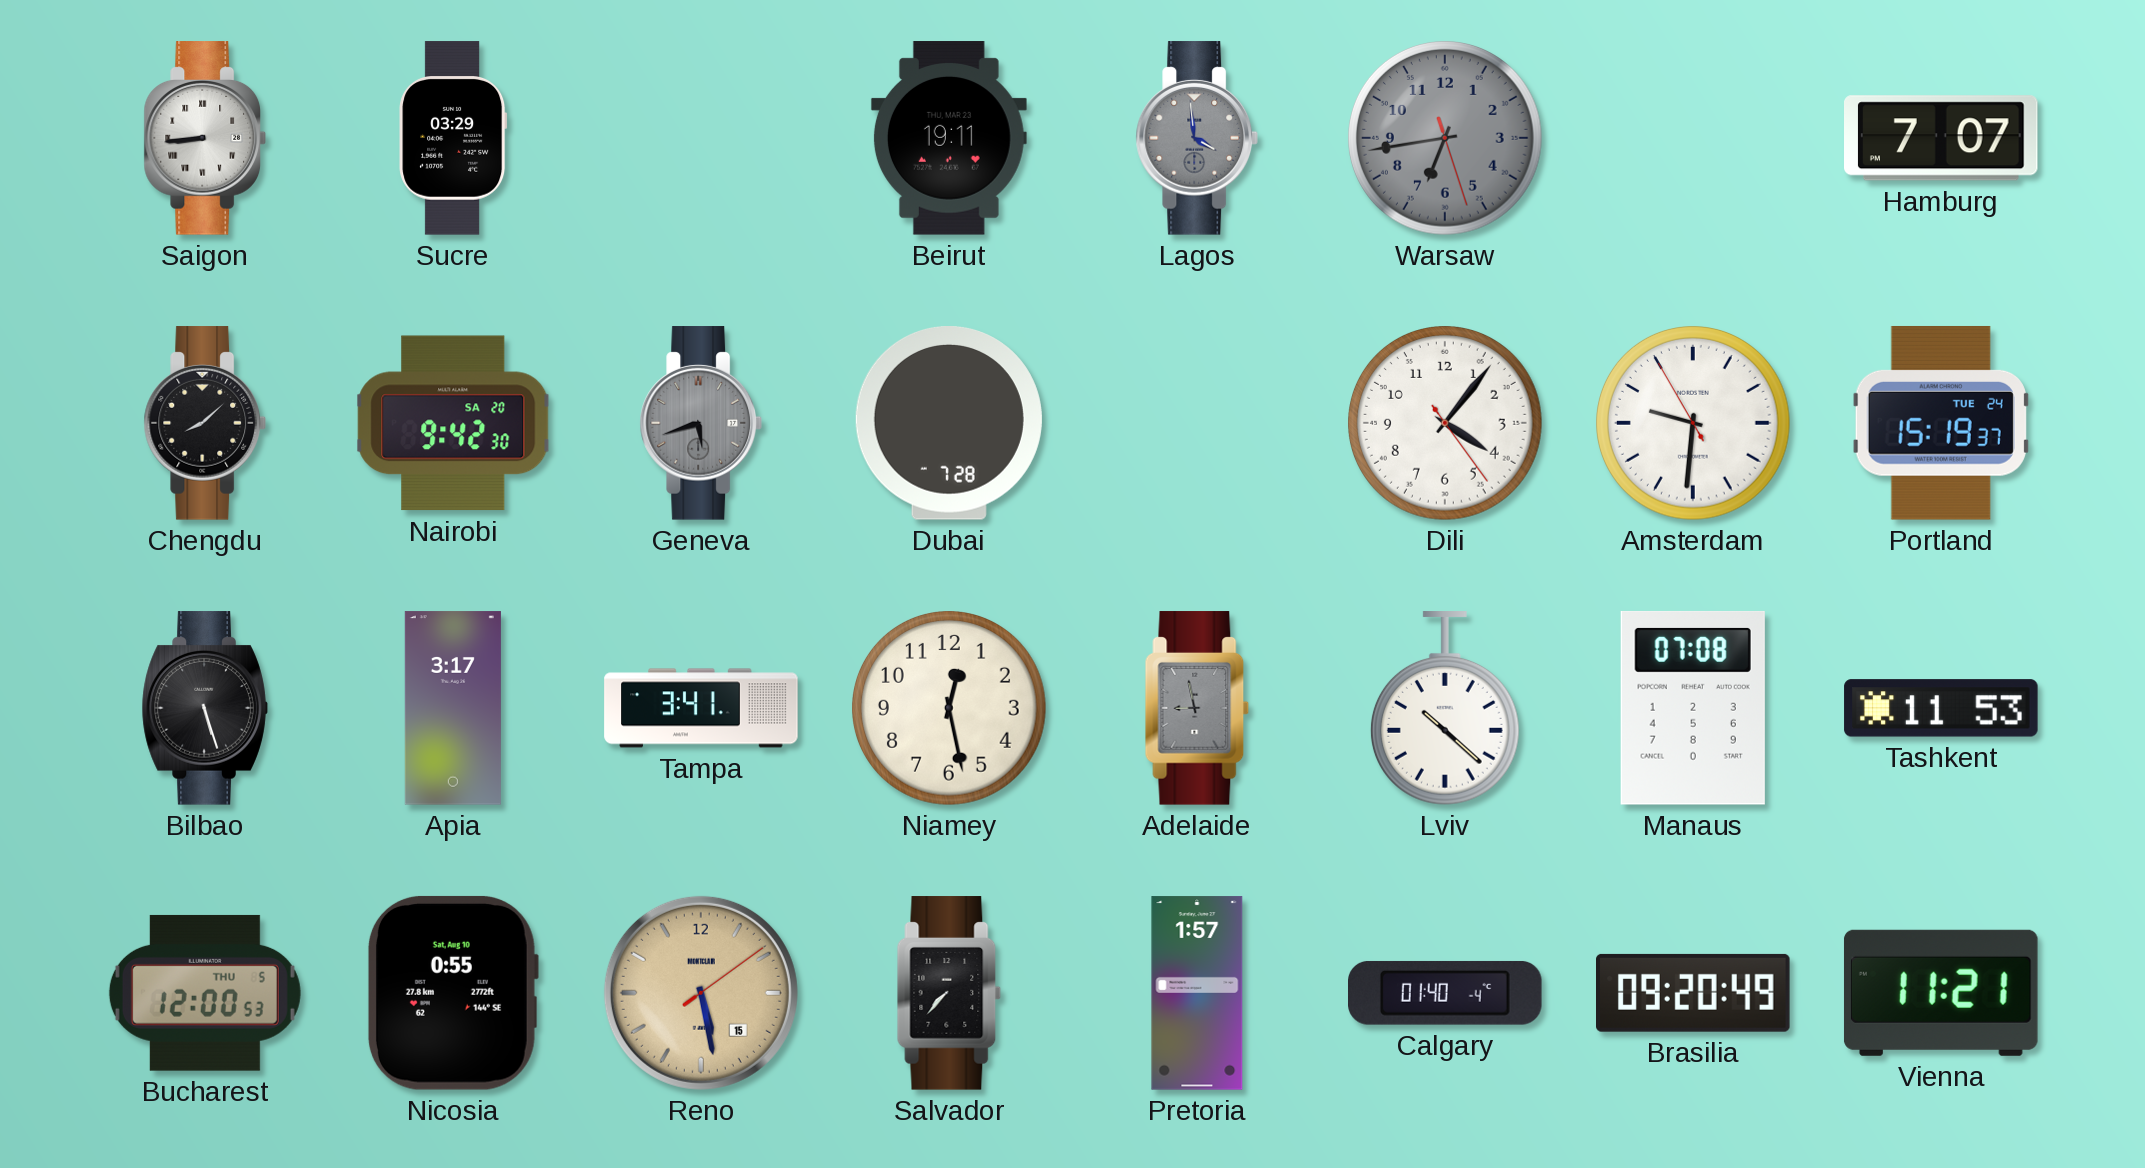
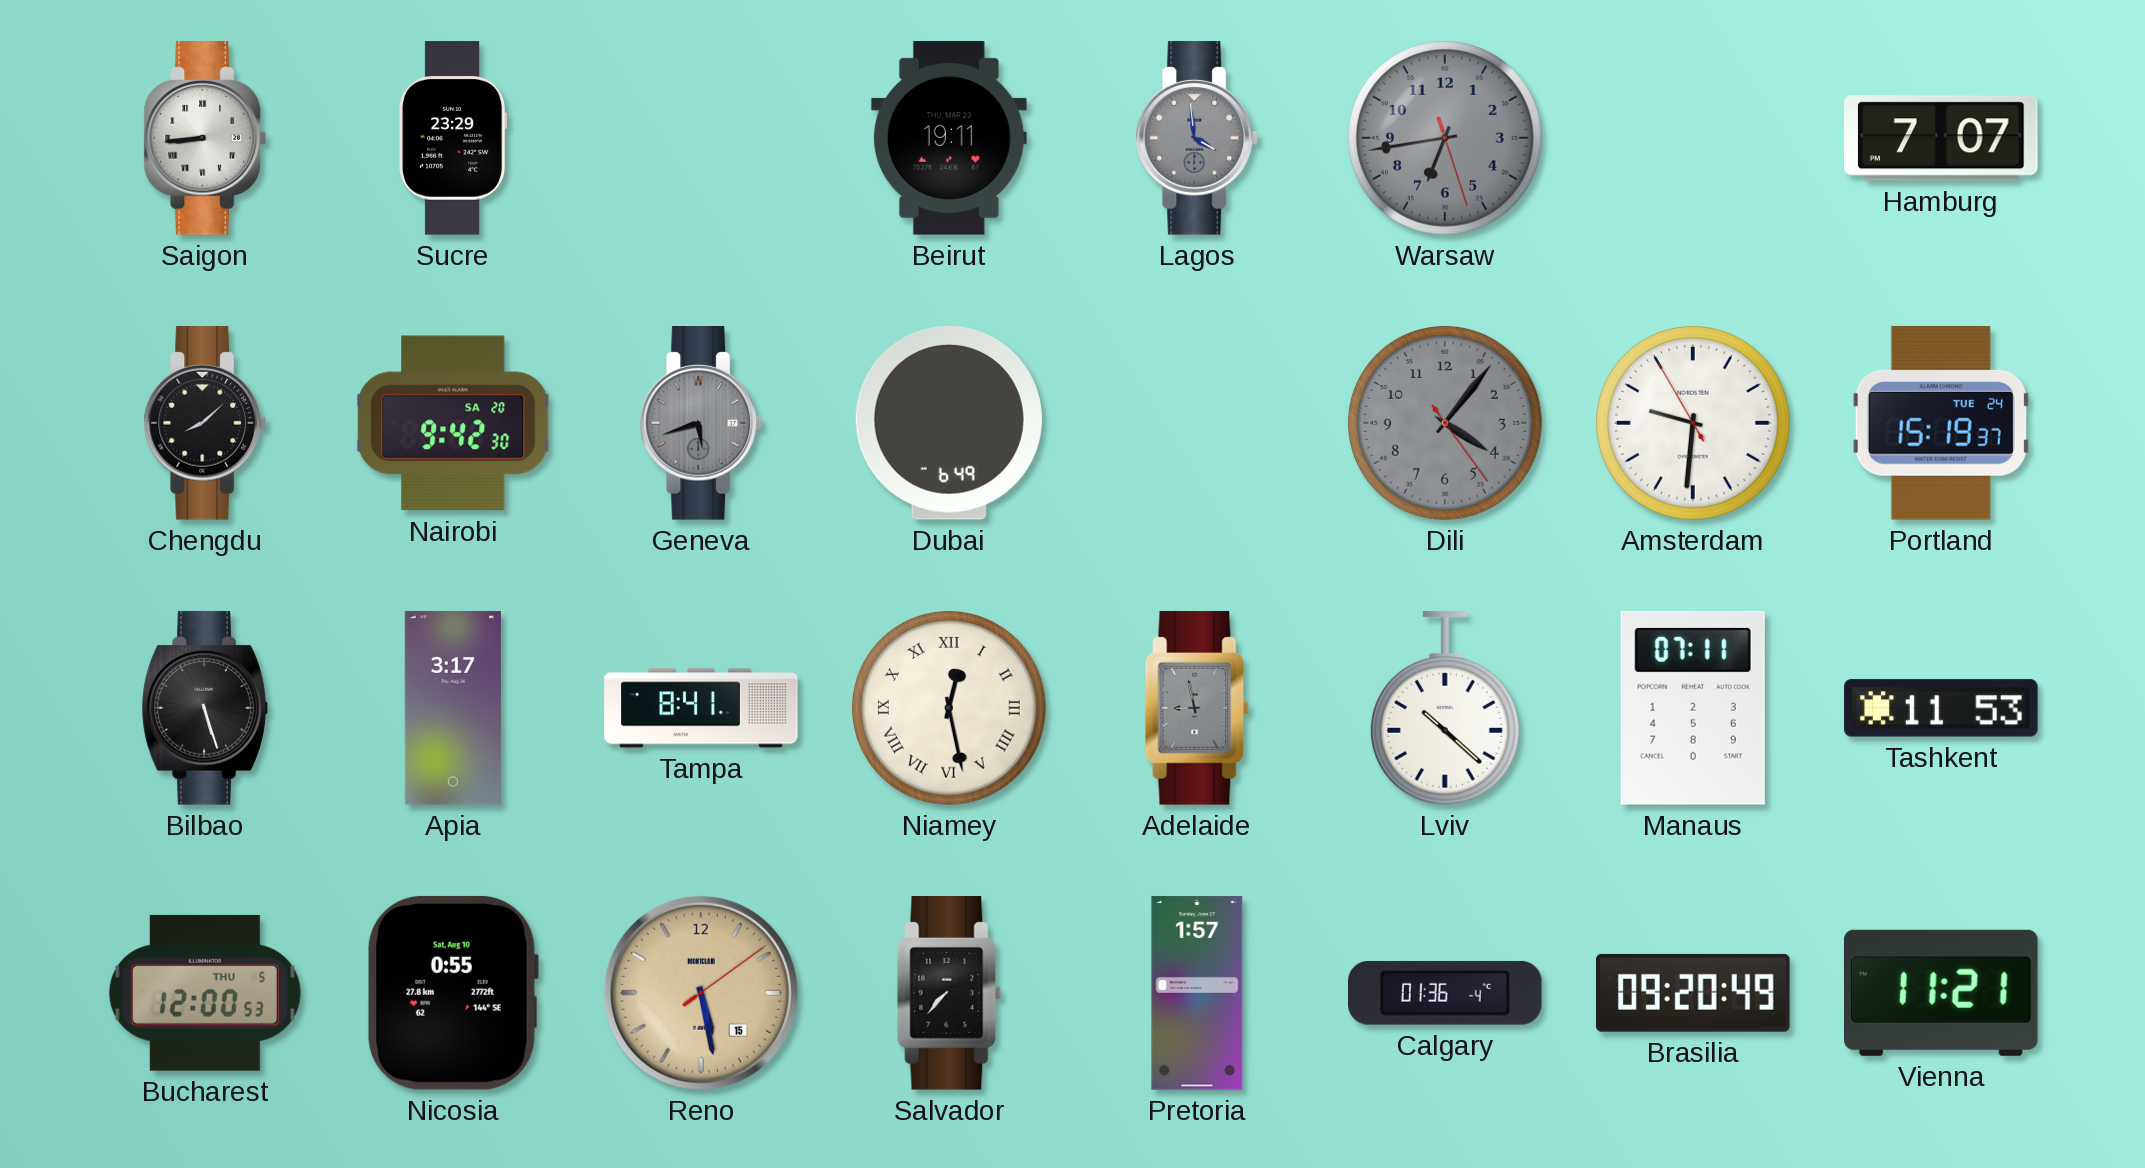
Sucre: 03:29 -> 23:29
Dubai: 7:28 -> 6:49
Dili dial: white -> grey
Tampa: 3:41 -> 8:41
Niamey numerals: Arabic -> Roman
Manaus: 07:08 -> 07:11
Calgary: 01:40 -> 01:36
